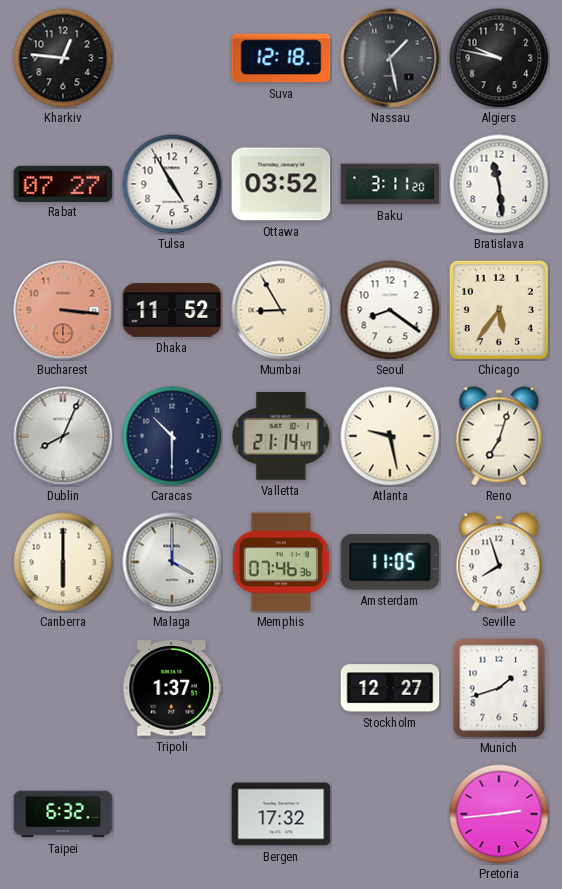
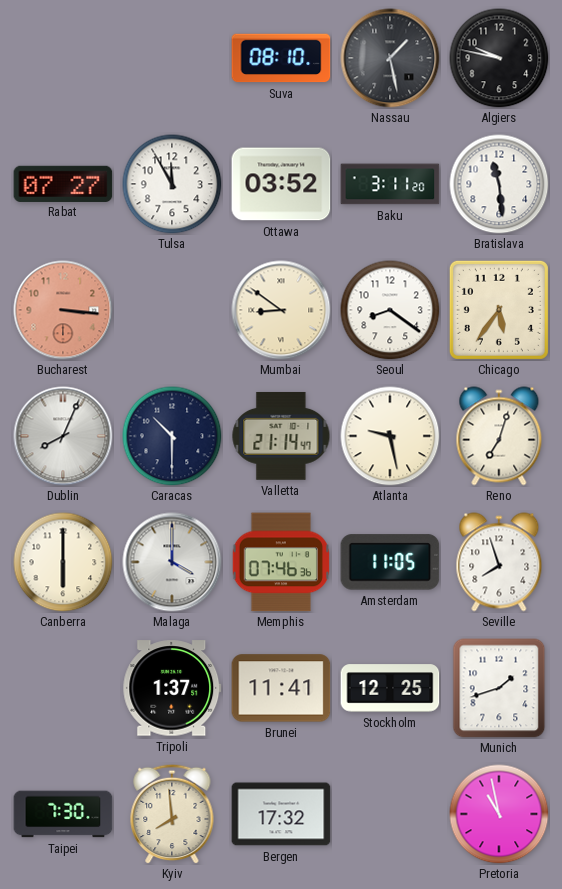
Kharkiv: 12:46 -> none
Suva: 12:18 -> 08:10
Tulsa: 4:55 -> 11:55
Dhaka: 11:52 -> none
Mumbai: 8:55 -> 8:51
Brunei: none -> 11:41
Stockholm: 12:27 -> 12:25
Taipei: 6:32 -> 7:30
Kyiv: none -> 7:59
Pretoria: 2:44 -> 10:58
